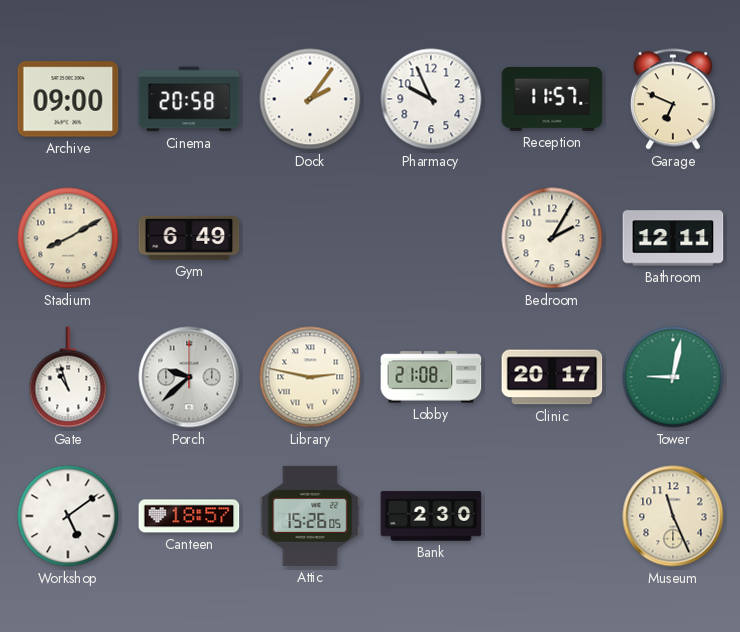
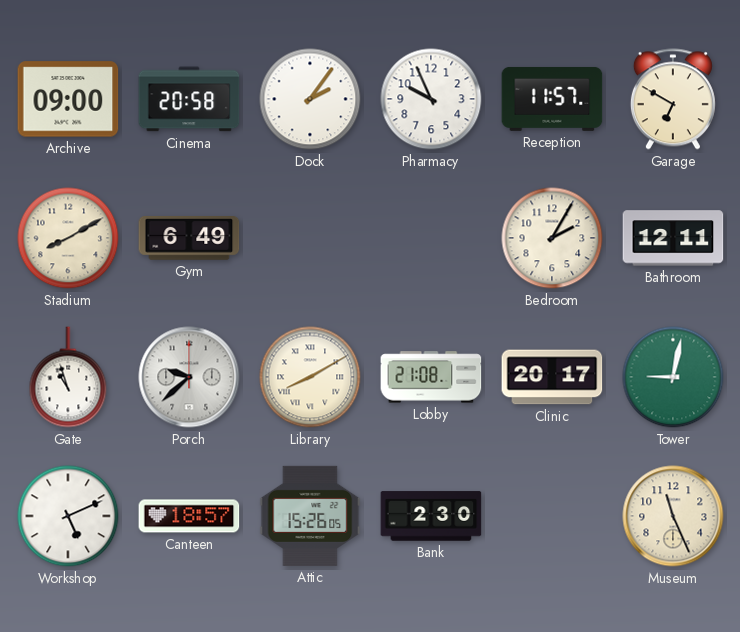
Garage: 6:49 -> 6:50
Library: 2:47 -> 8:10
Workshop: 5:09 -> 5:11
